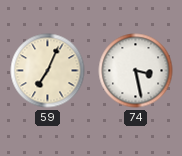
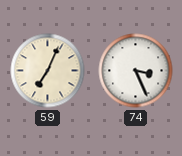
74: 3:28 -> 3:26
